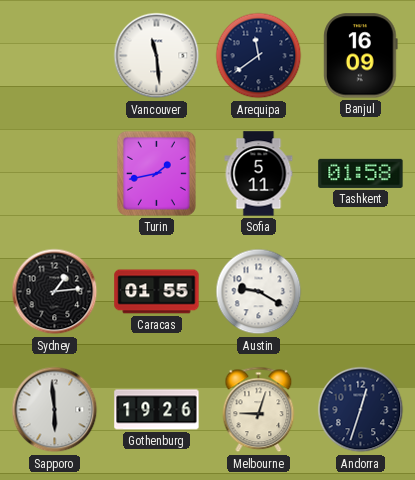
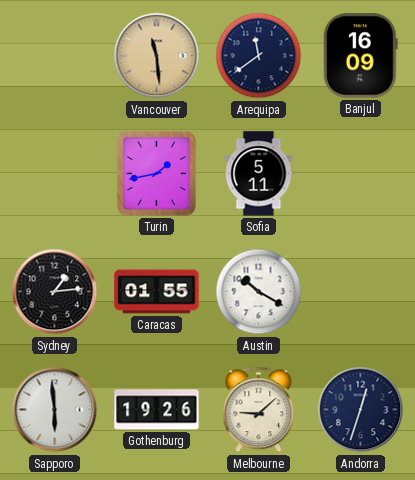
Vancouver dial: white -> champagne
Tashkent: 01:58 -> none
Austin: 9:20 -> 10:20
Melbourne: 9:03 -> 9:08
